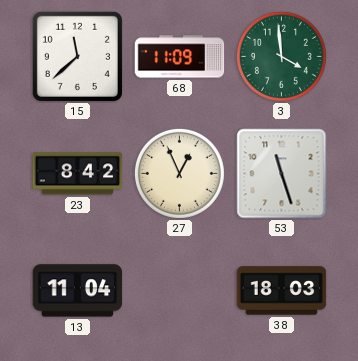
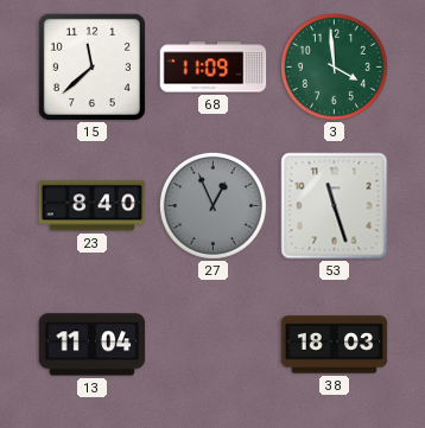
23: 8:42 -> 8:40
27 dial: cream -> grey
